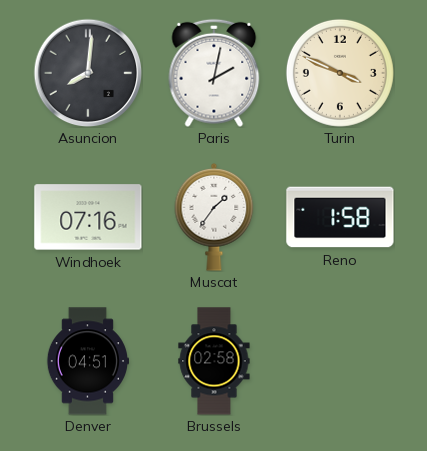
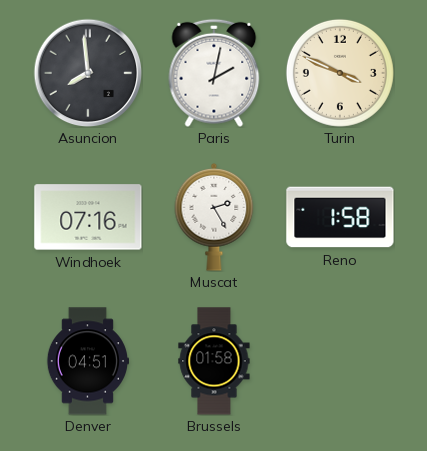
Asuncion: 8:01 -> 7:59
Muscat: 1:36 -> 2:25
Brussels: 02:58 -> 01:58
